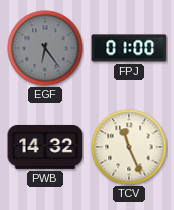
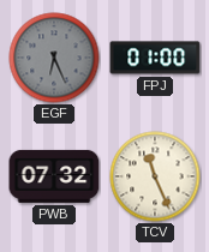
EGF: 6:24 -> 6:26
PWB: 14:32 -> 07:32
